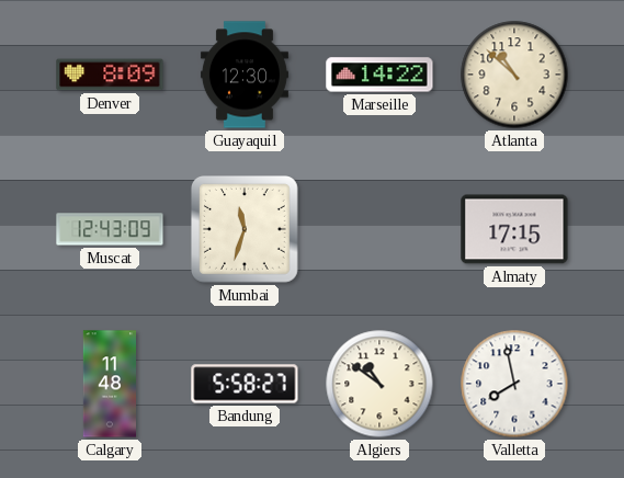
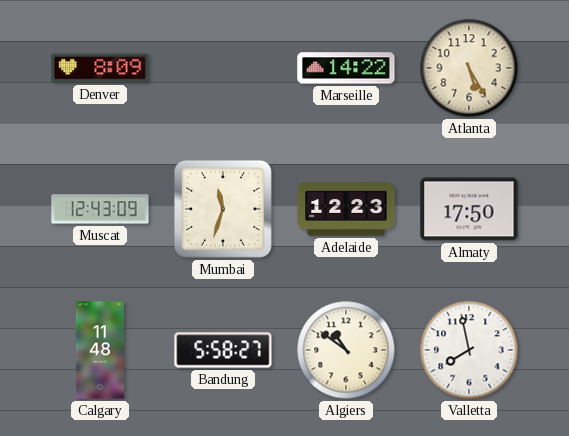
Guayaquil: 12:30 -> none
Atlanta: 10:52 -> 5:25
Adelaide: none -> 12:23
Almaty: 17:15 -> 17:50
